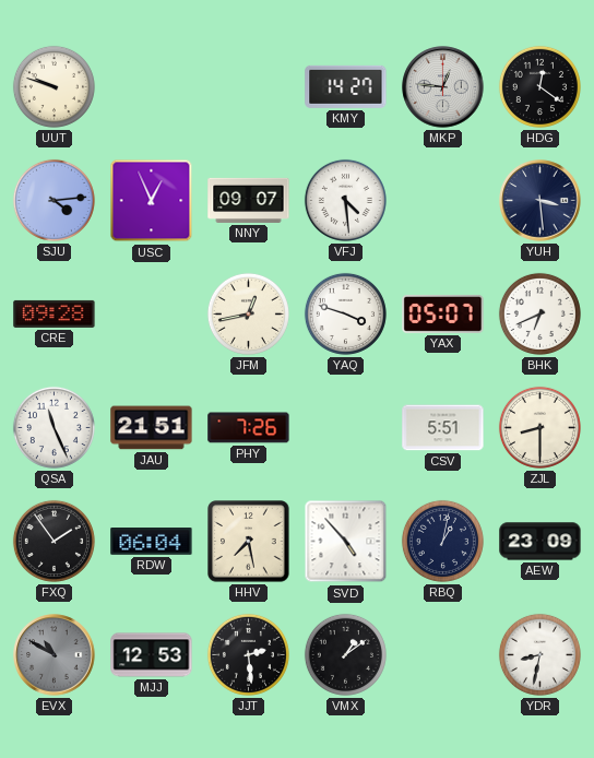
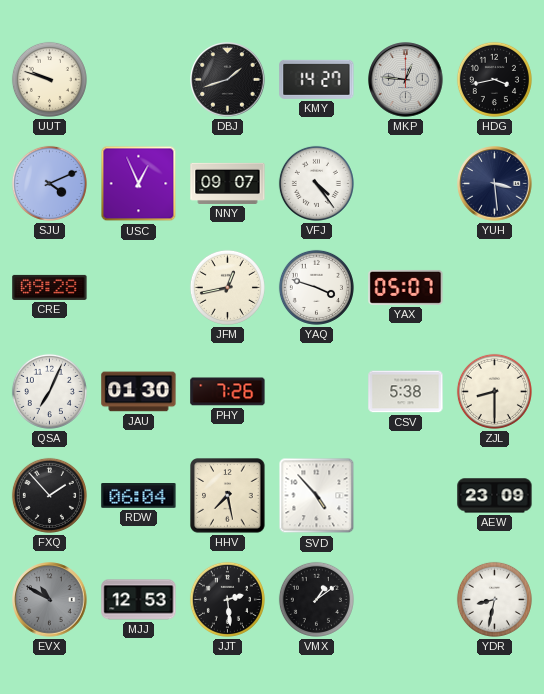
DBJ: none -> 1:42
HDG: 12:21 -> 3:43
SJU: 4:14 -> 4:11
VFJ: 4:29 -> 4:24
BHK: 6:41 -> none
QSA: 11:26 -> 7:04
JAU: 21:51 -> 01:30
CSV: 5:51 -> 5:38
FXQ: 1:54 -> 1:53
RBQ: 1:02 -> none
